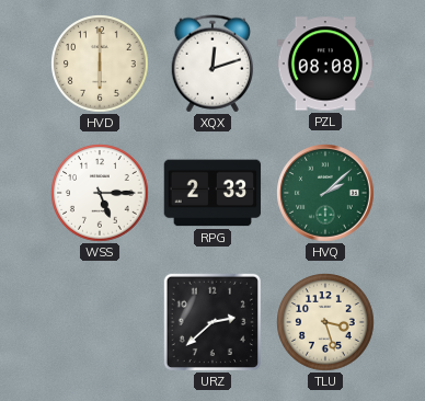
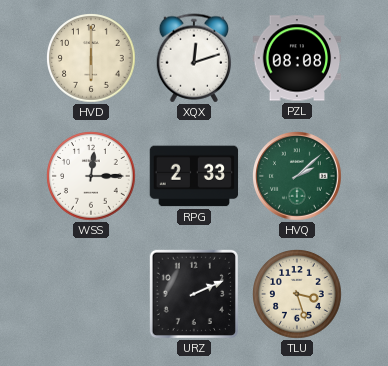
WSS: 5:15 -> 12:15
URZ: 2:38 -> 2:11
